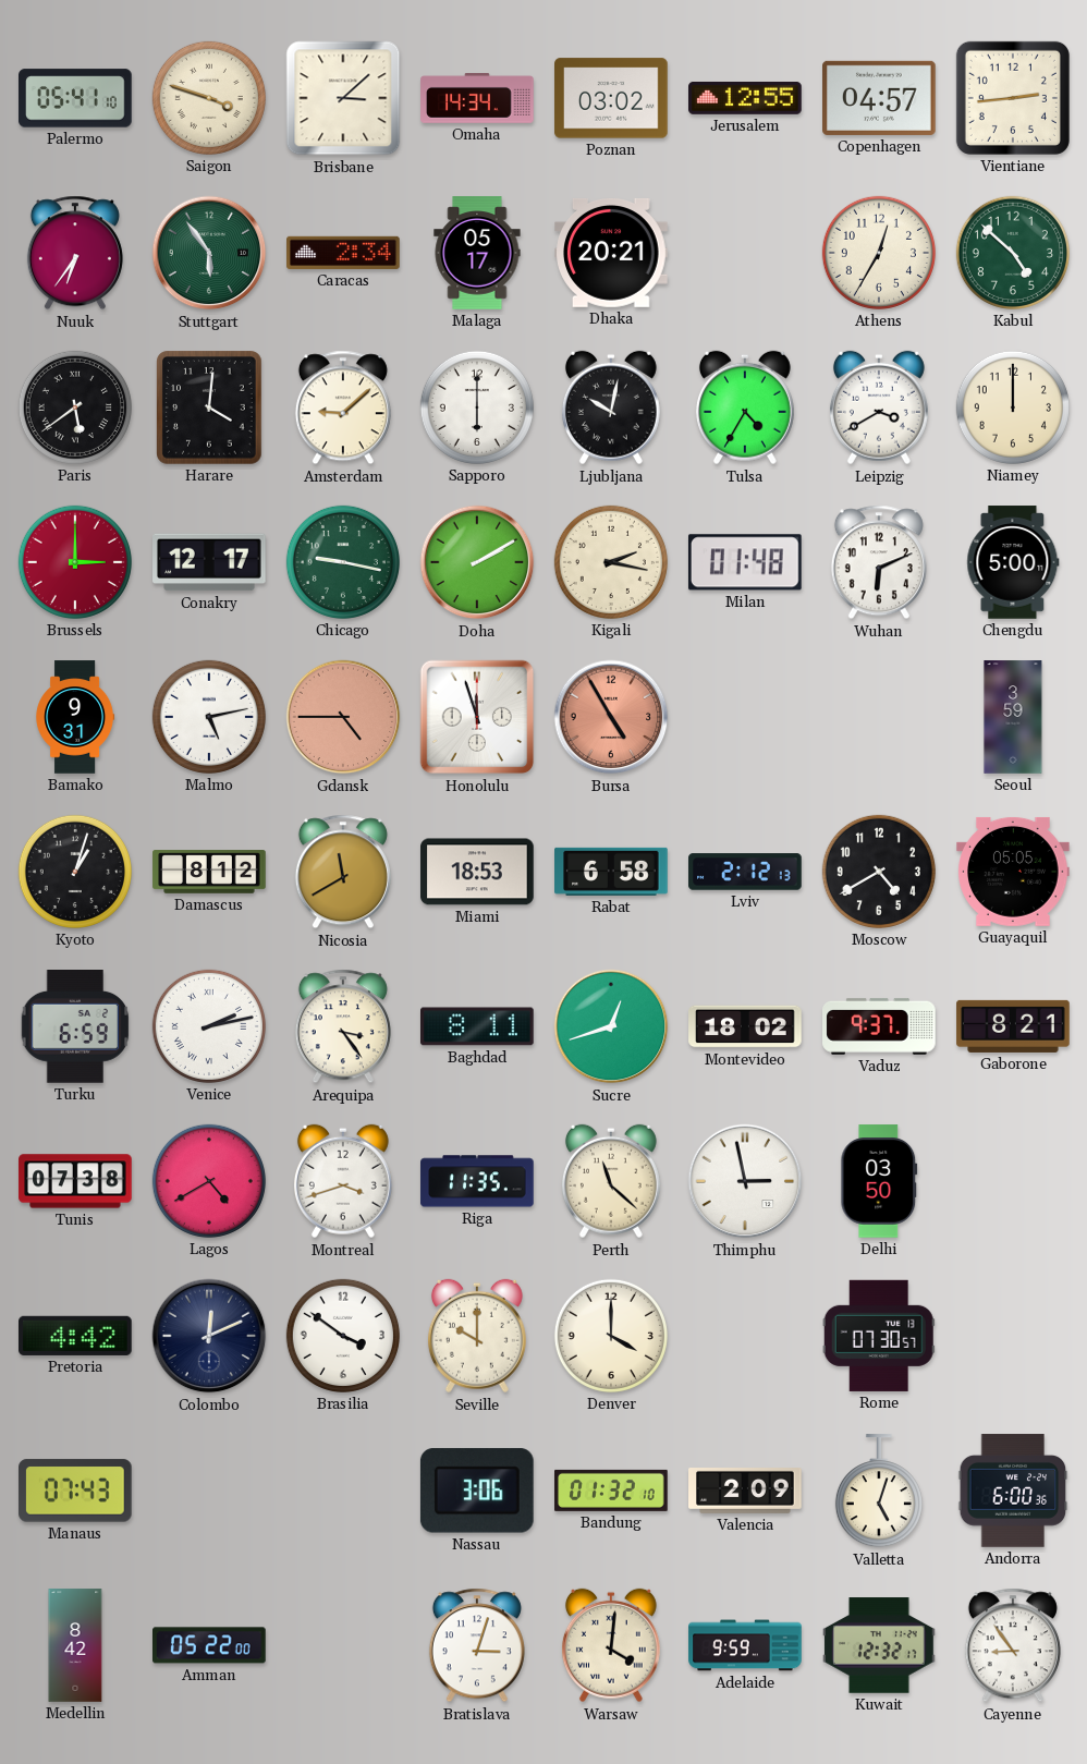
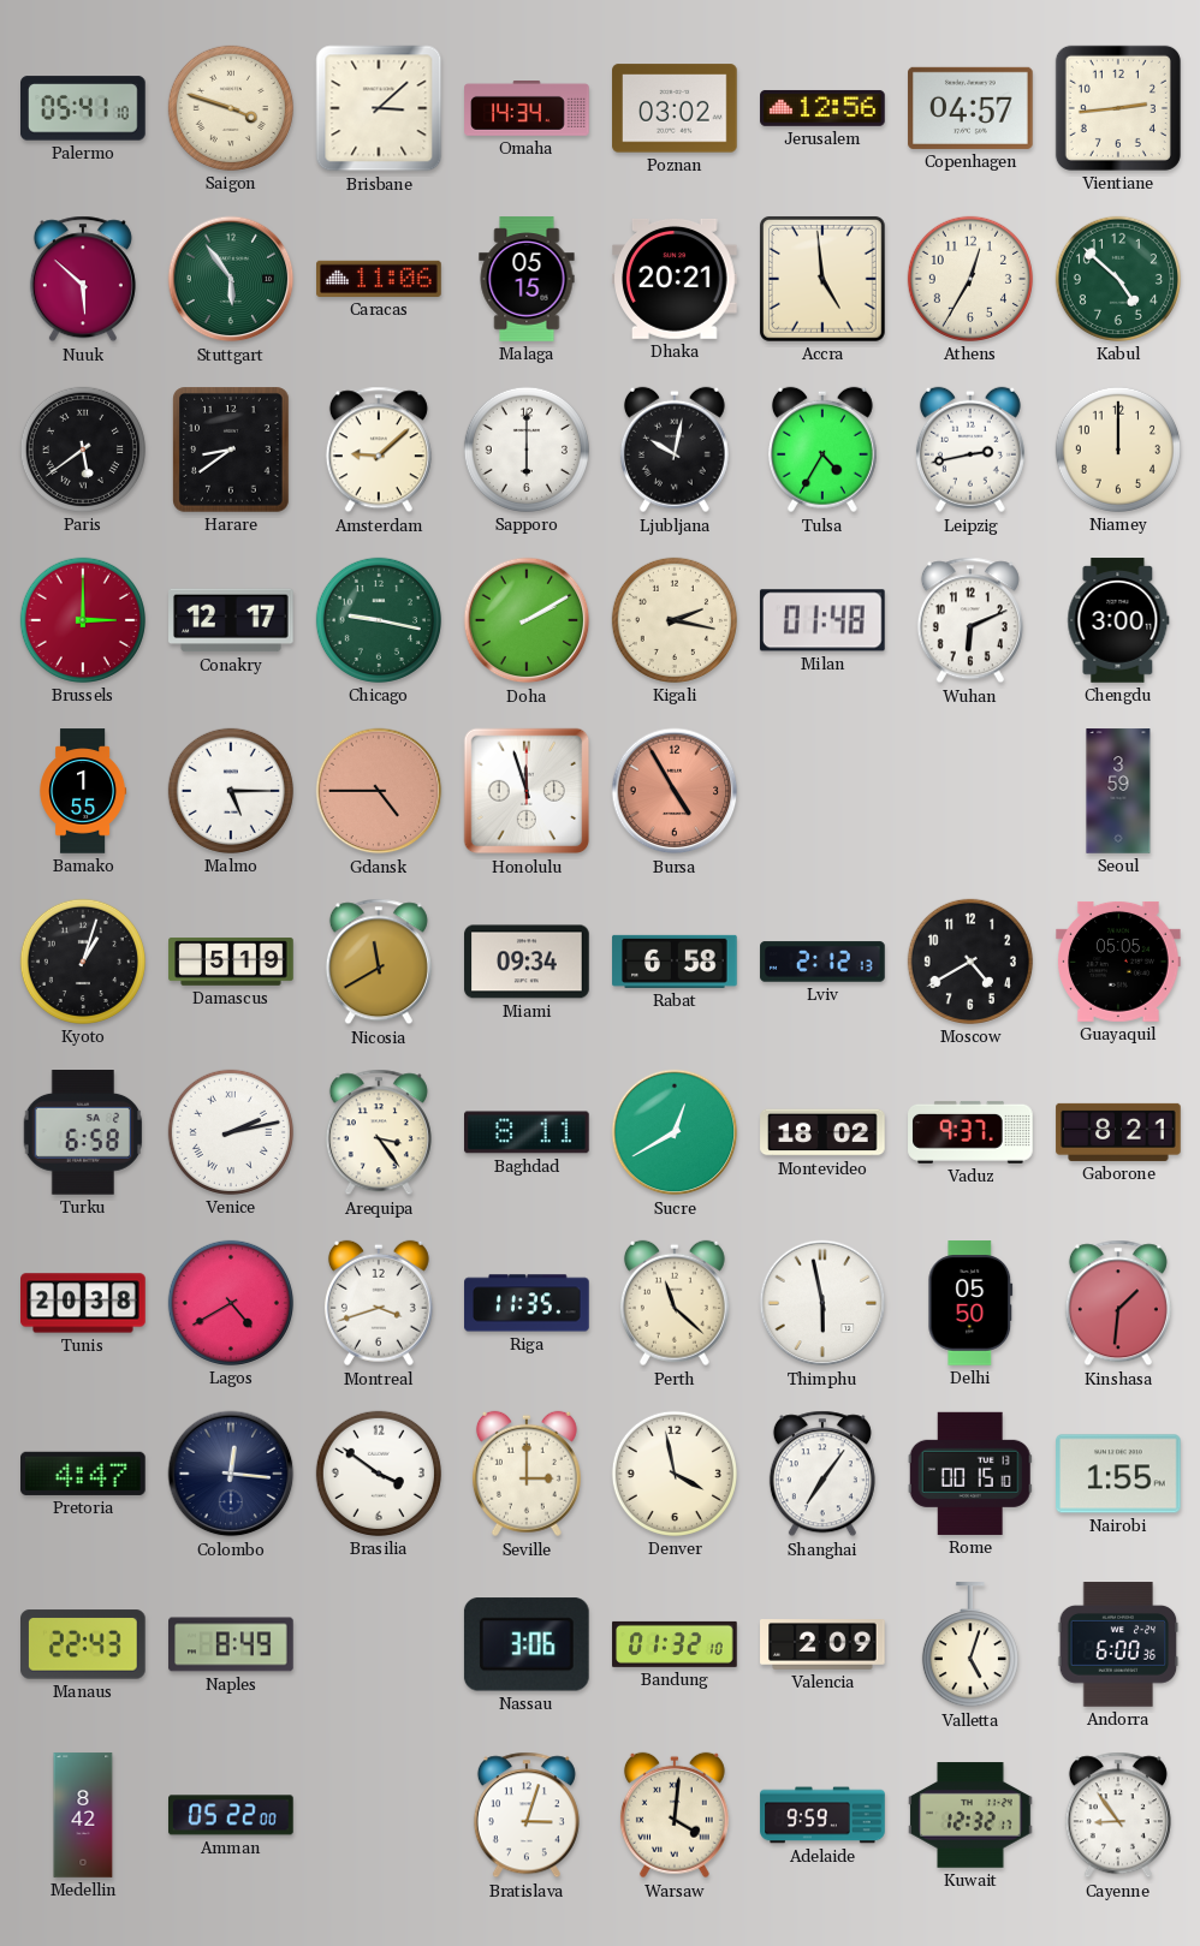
Jerusalem: 12:55 -> 12:56
Nuuk: 6:36 -> 5:52
Caracas: 2:34 -> 11:06
Malaga: 05:17 -> 05:15
Accra: none -> 4:59
Harare: 4:01 -> 8:39
Leipzig: 3:40 -> 2:43
Chengdu: 5:00 -> 3:00
Bamako: 9:31 -> 1:55
Malmo: 5:13 -> 5:15
Damascus: 8:12 -> 5:19
Miami: 18:53 -> 09:34
Turku: 6:59 -> 6:58
Sucre: 12:42 -> 12:40
Tunis: 07:38 -> 20:38
Thimphu: 2:58 -> 5:58
Delhi: 03:50 -> 05:50
Kinshasa: none -> 1:31
Pretoria: 4:42 -> 4:47
Colombo: 12:11 -> 12:16
Seville: 10:00 -> 3:00
Denver: 4:00 -> 3:58
Shanghai: none -> 7:06
Rome: 07:30 -> 00:15
Nairobi: none -> 1:55
Manaus: 07:43 -> 22:43
Naples: none -> 8:49
